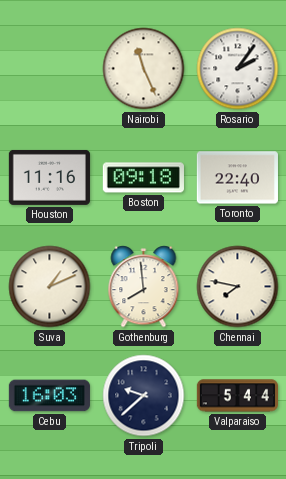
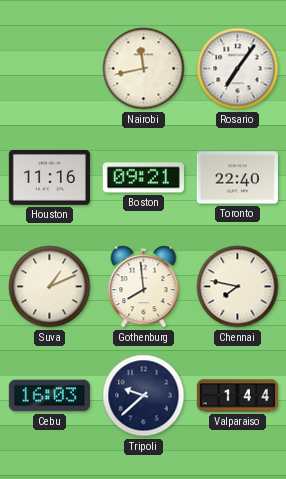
Nairobi: 11:26 -> 11:43
Rosario: 2:06 -> 7:06
Boston: 09:18 -> 09:21
Valparaiso: 5:44 -> 1:44
